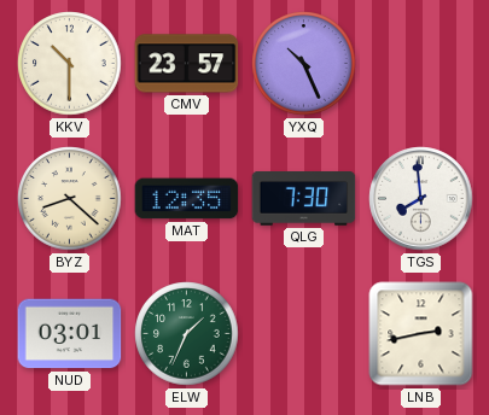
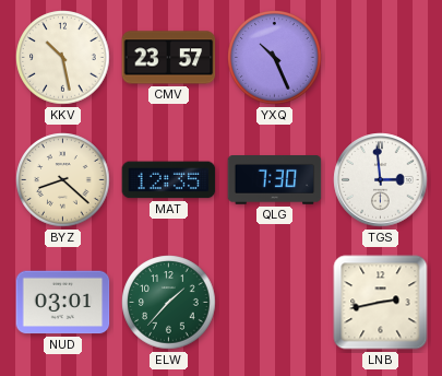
KKV: 10:30 -> 10:28
TGS: 7:59 -> 2:59
ELW: 1:34 -> 1:37
